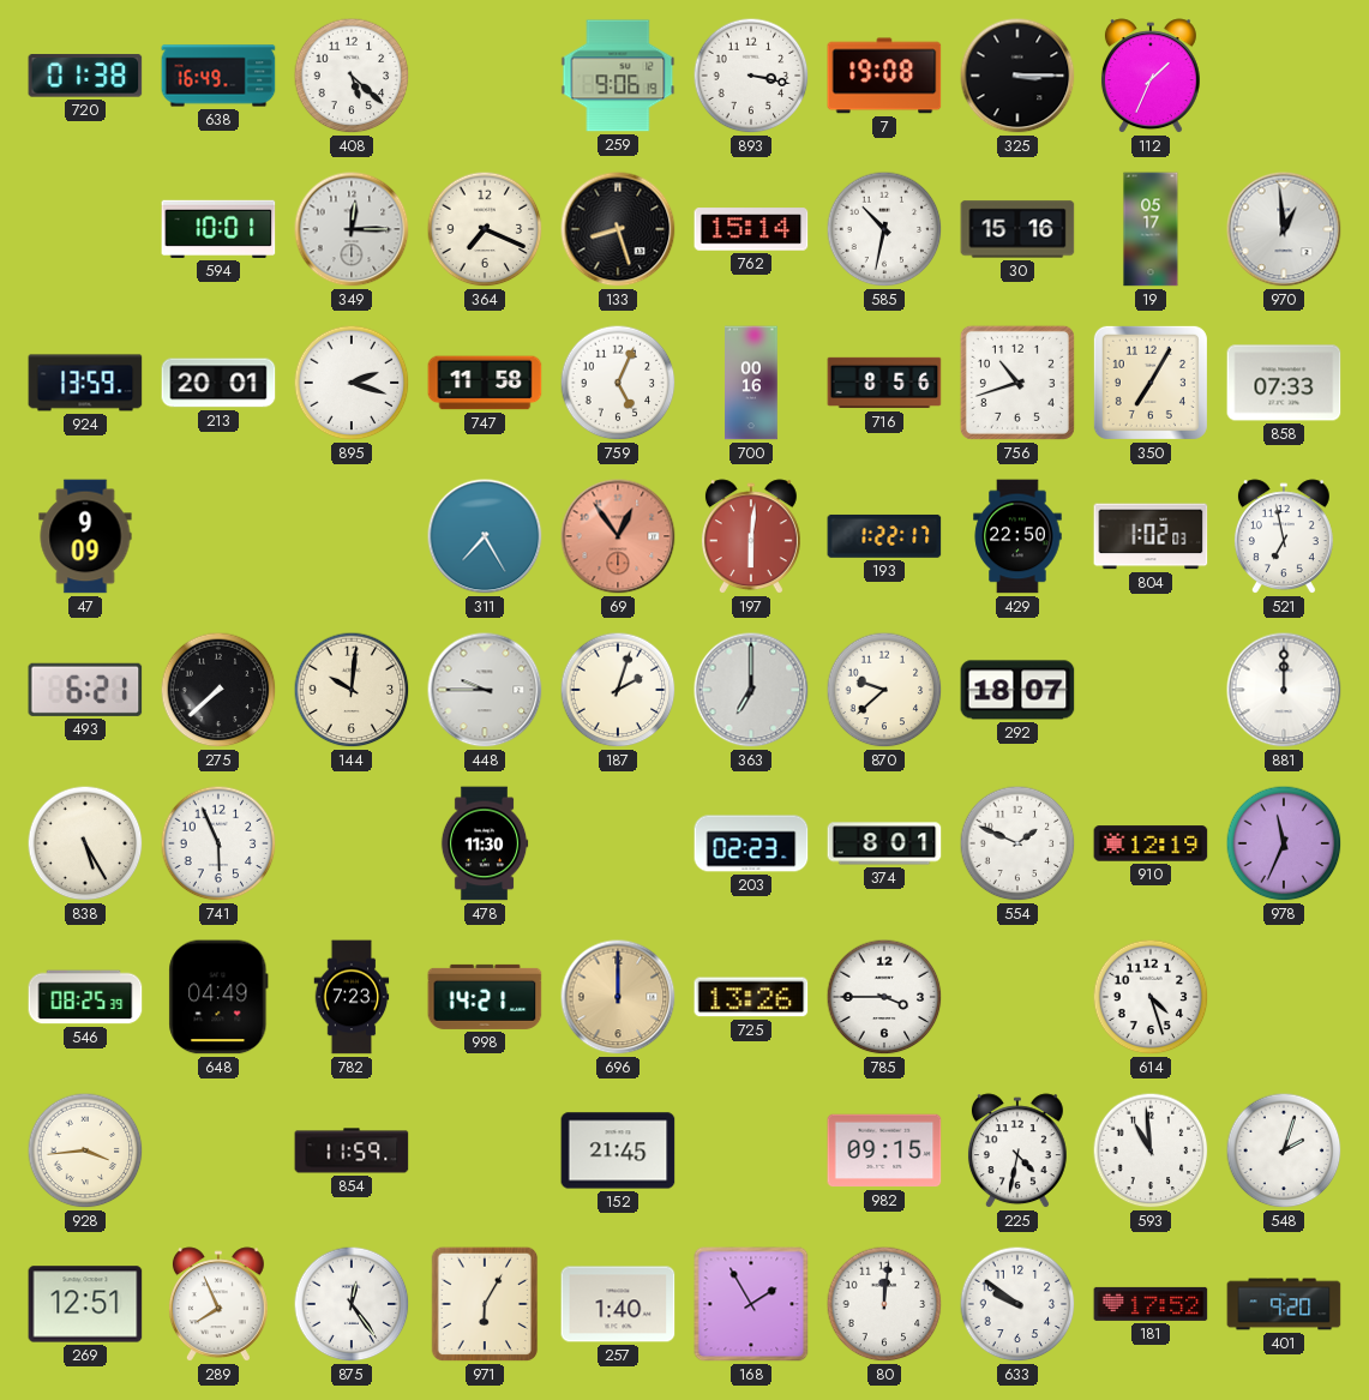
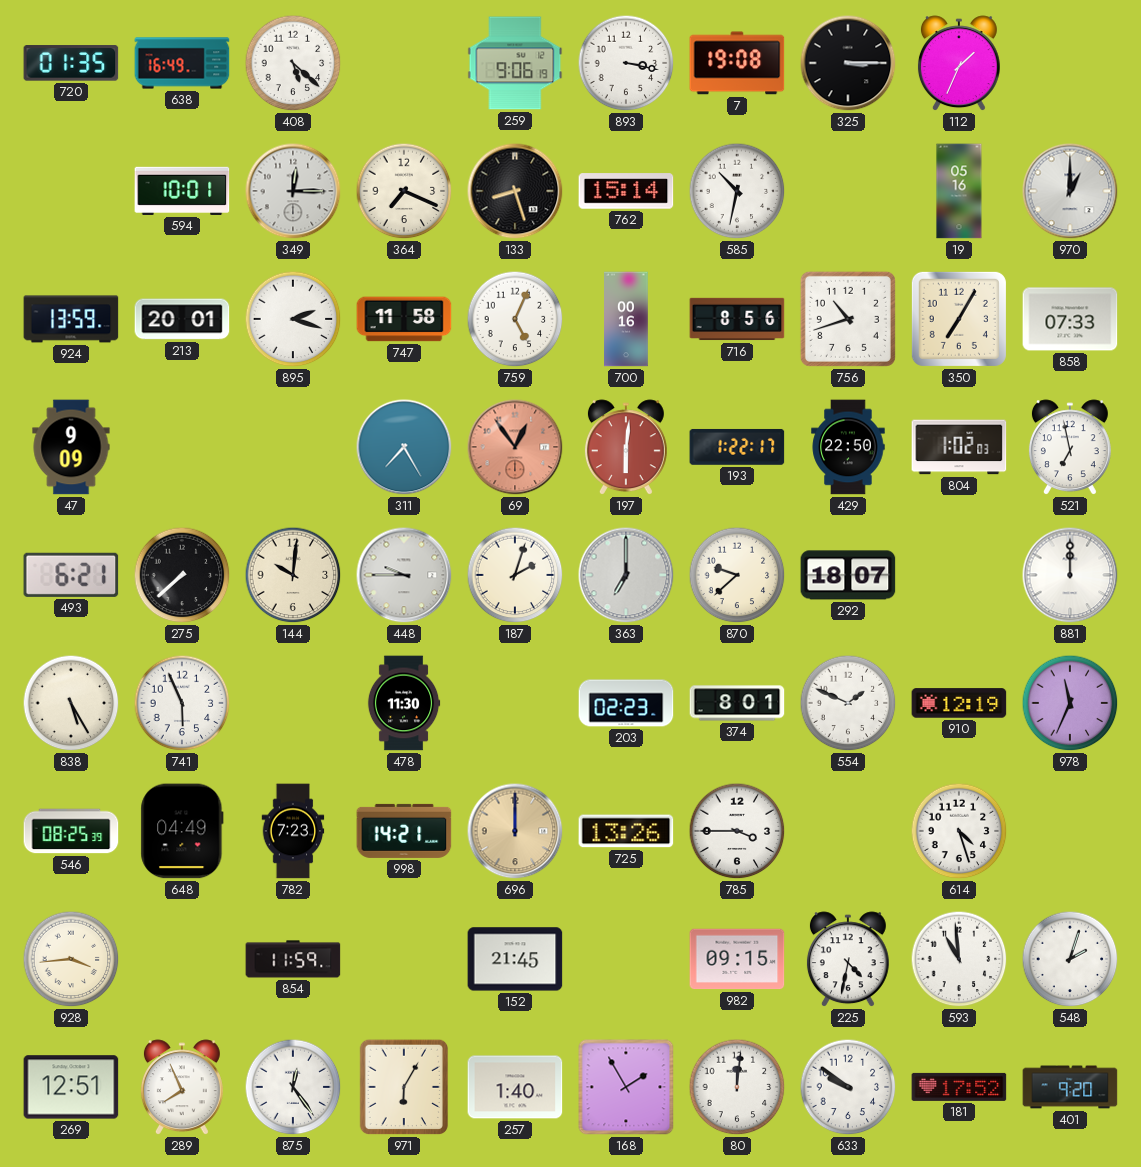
720: 01:38 -> 01:35
30: 15:16 -> none
19: 05:17 -> 05:16
970: 12:59 -> 1:00
